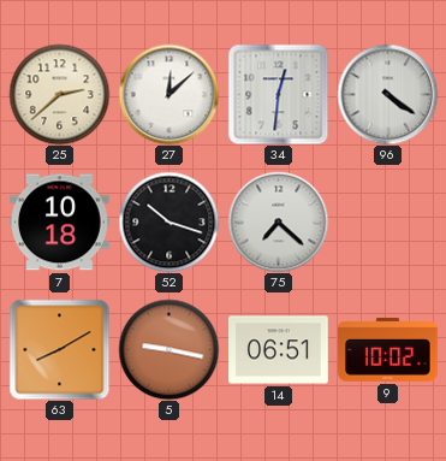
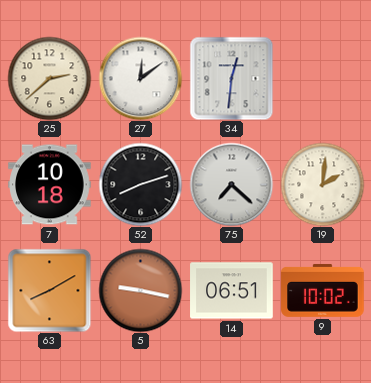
27: 12:08 -> 12:09
96: 4:21 -> none
52: 10:18 -> 8:12
19: none -> 2:01
